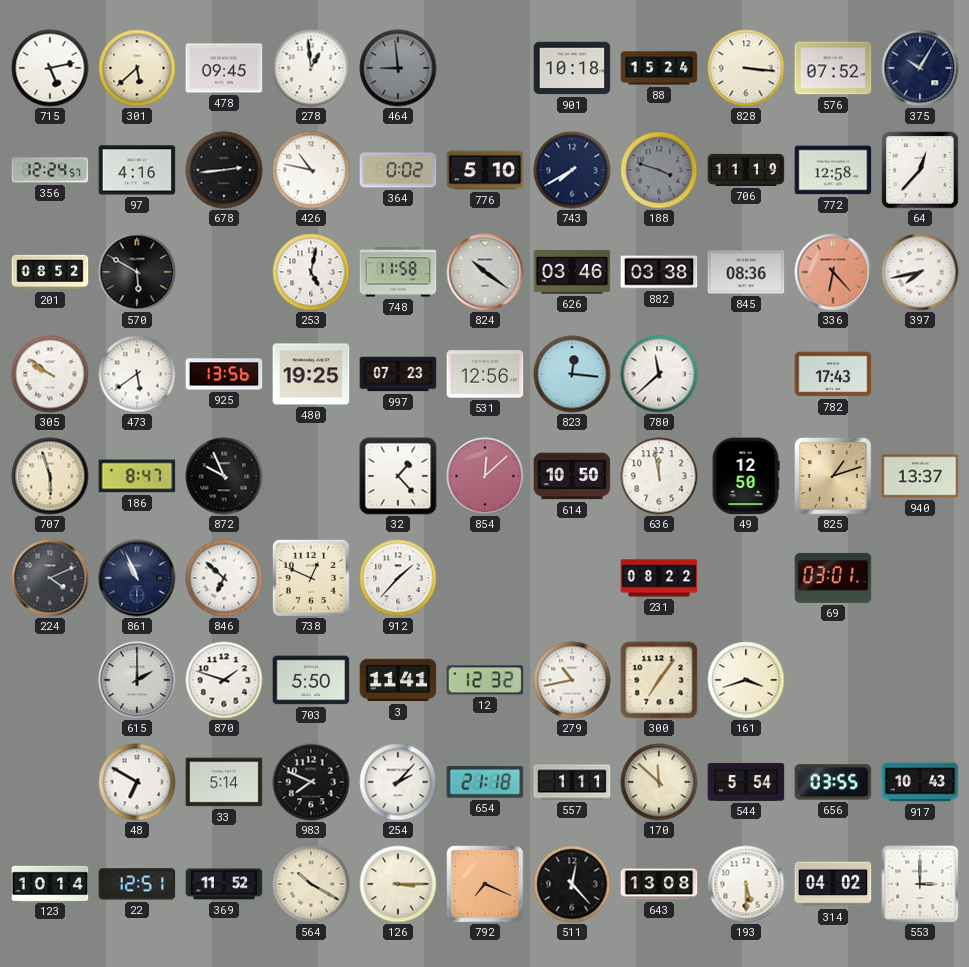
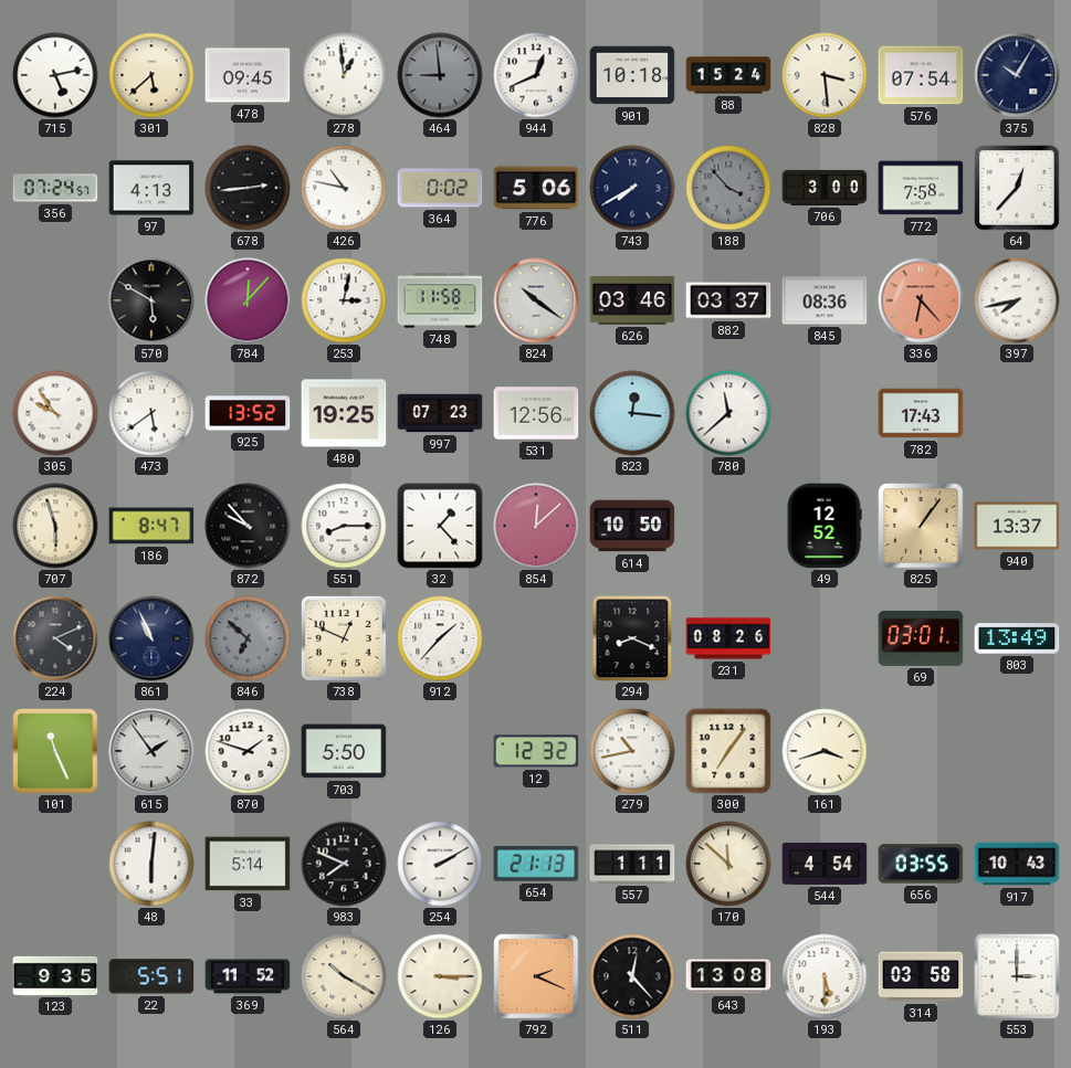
944: none -> 12:41
828: 3:16 -> 3:29
576: 07:52 -> 07:54
356: 12:24 -> 07:24
97: 4:16 -> 4:13
776: 5:10 -> 5:06
188: 3:48 -> 3:53
706: 11:19 -> 3:00
772: 12:58 -> 7:58
201: 08:52 -> none
784: none -> 12:07
253: 5:02 -> 3:02
882: 03:38 -> 03:37
305: 9:51 -> 9:54
925: 13:56 -> 13:52
872: 9:56 -> 9:53
551: none -> 8:15
636: 11:58 -> none
49: 12:50 -> 12:52
825: 1:12 -> 1:06
846 dial: white -> grey
294: none -> 8:19
231: 08:22 -> 08:26
803: none -> 13:49
101: none -> 11:26
615: 2:00 -> 1:54
3: 11:41 -> none
48: 6:50 -> 6:01
254: 2:07 -> 2:10
654: 21:18 -> 21:13
544: 5:54 -> 4:54
123: 10:14 -> 9:35
22: 12:51 -> 5:51
792: 7:19 -> 2:19
314: 04:02 -> 03:58
